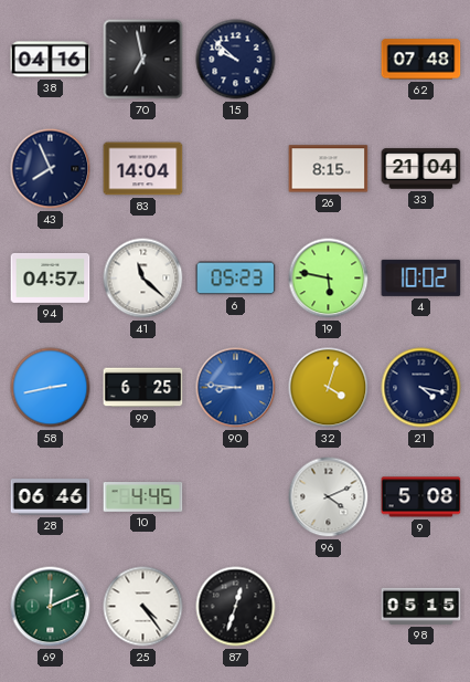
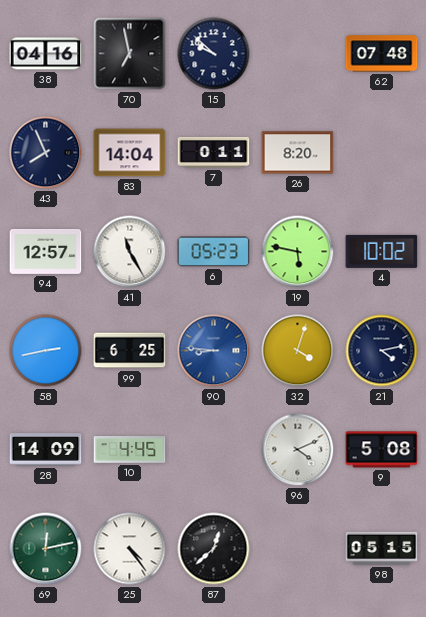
7: none -> 0:11
26: 8:15 -> 8:20
33: 21:04 -> none
94: 04:57 -> 12:57
41: 11:22 -> 11:25
21: 4:17 -> 4:13
28: 06:46 -> 14:09
69: 12:11 -> 12:13
87: 12:33 -> 12:38
